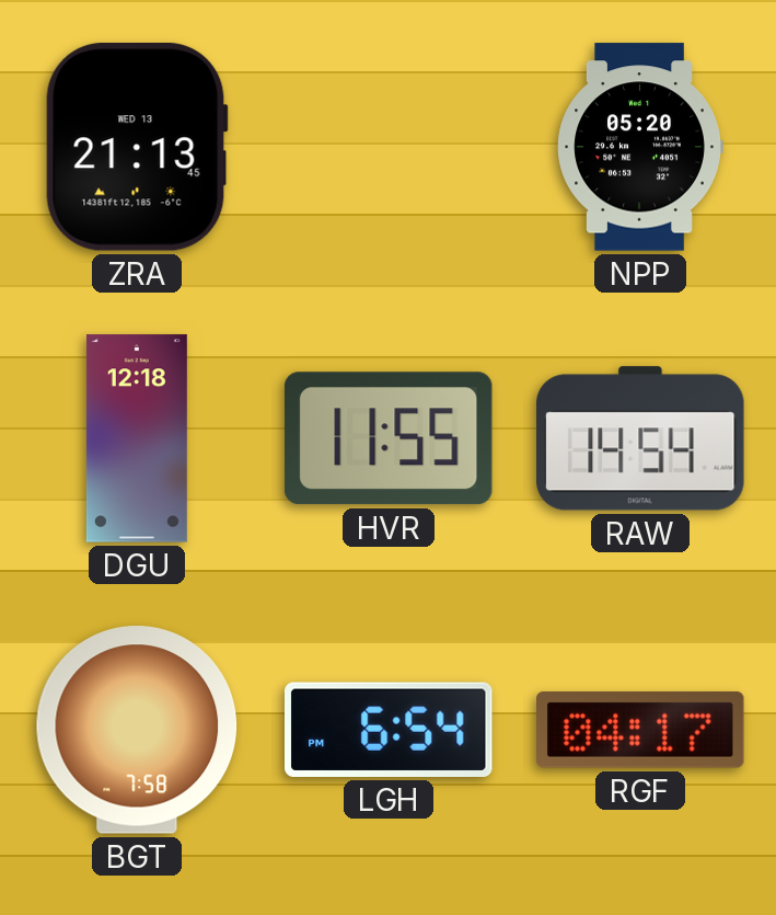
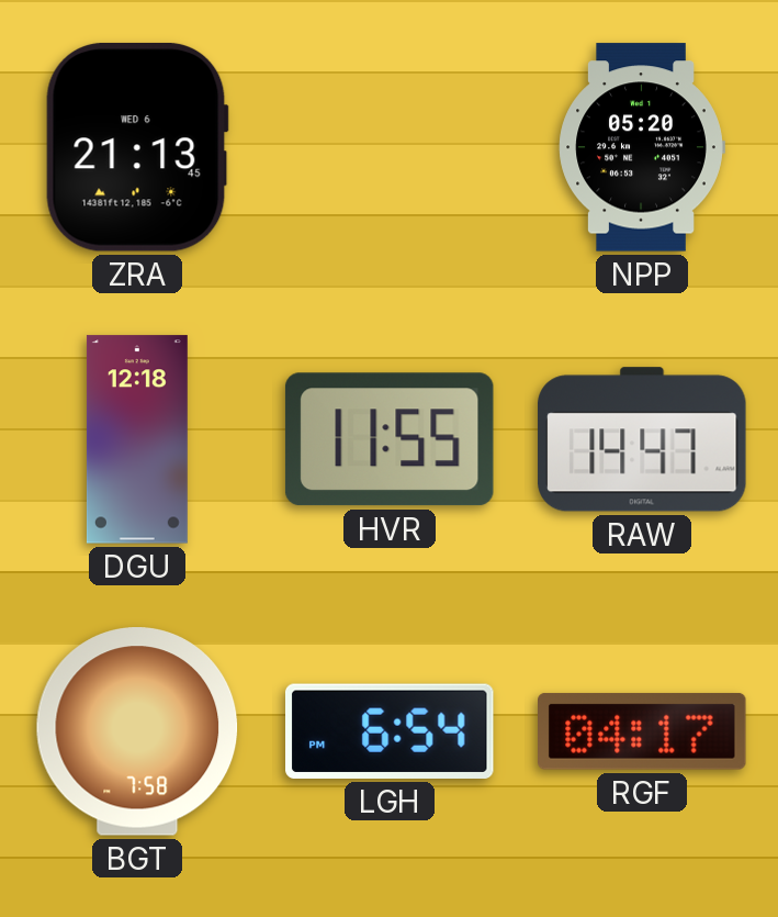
ZRA date: WED 13 -> WED 6
RAW: 14:54 -> 14:47
